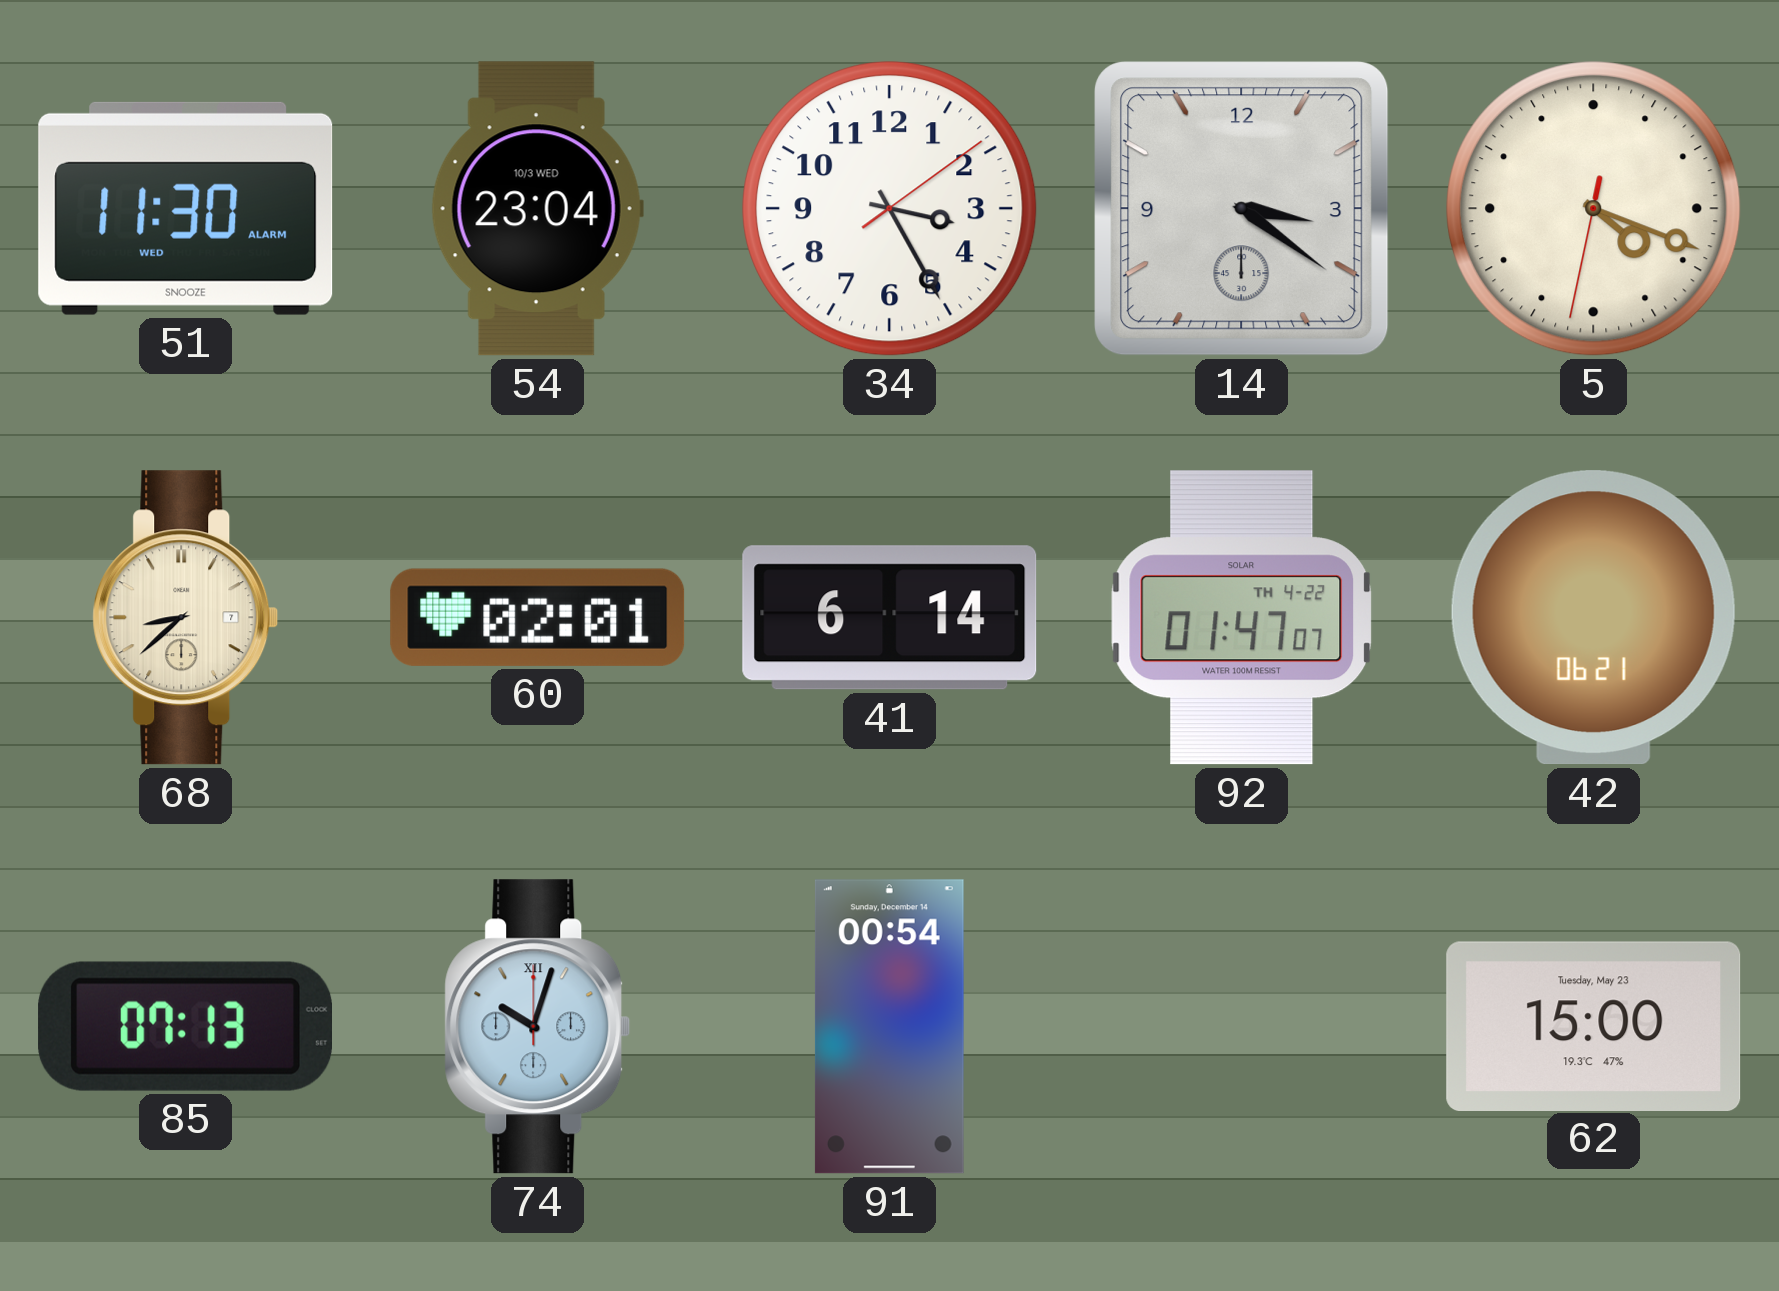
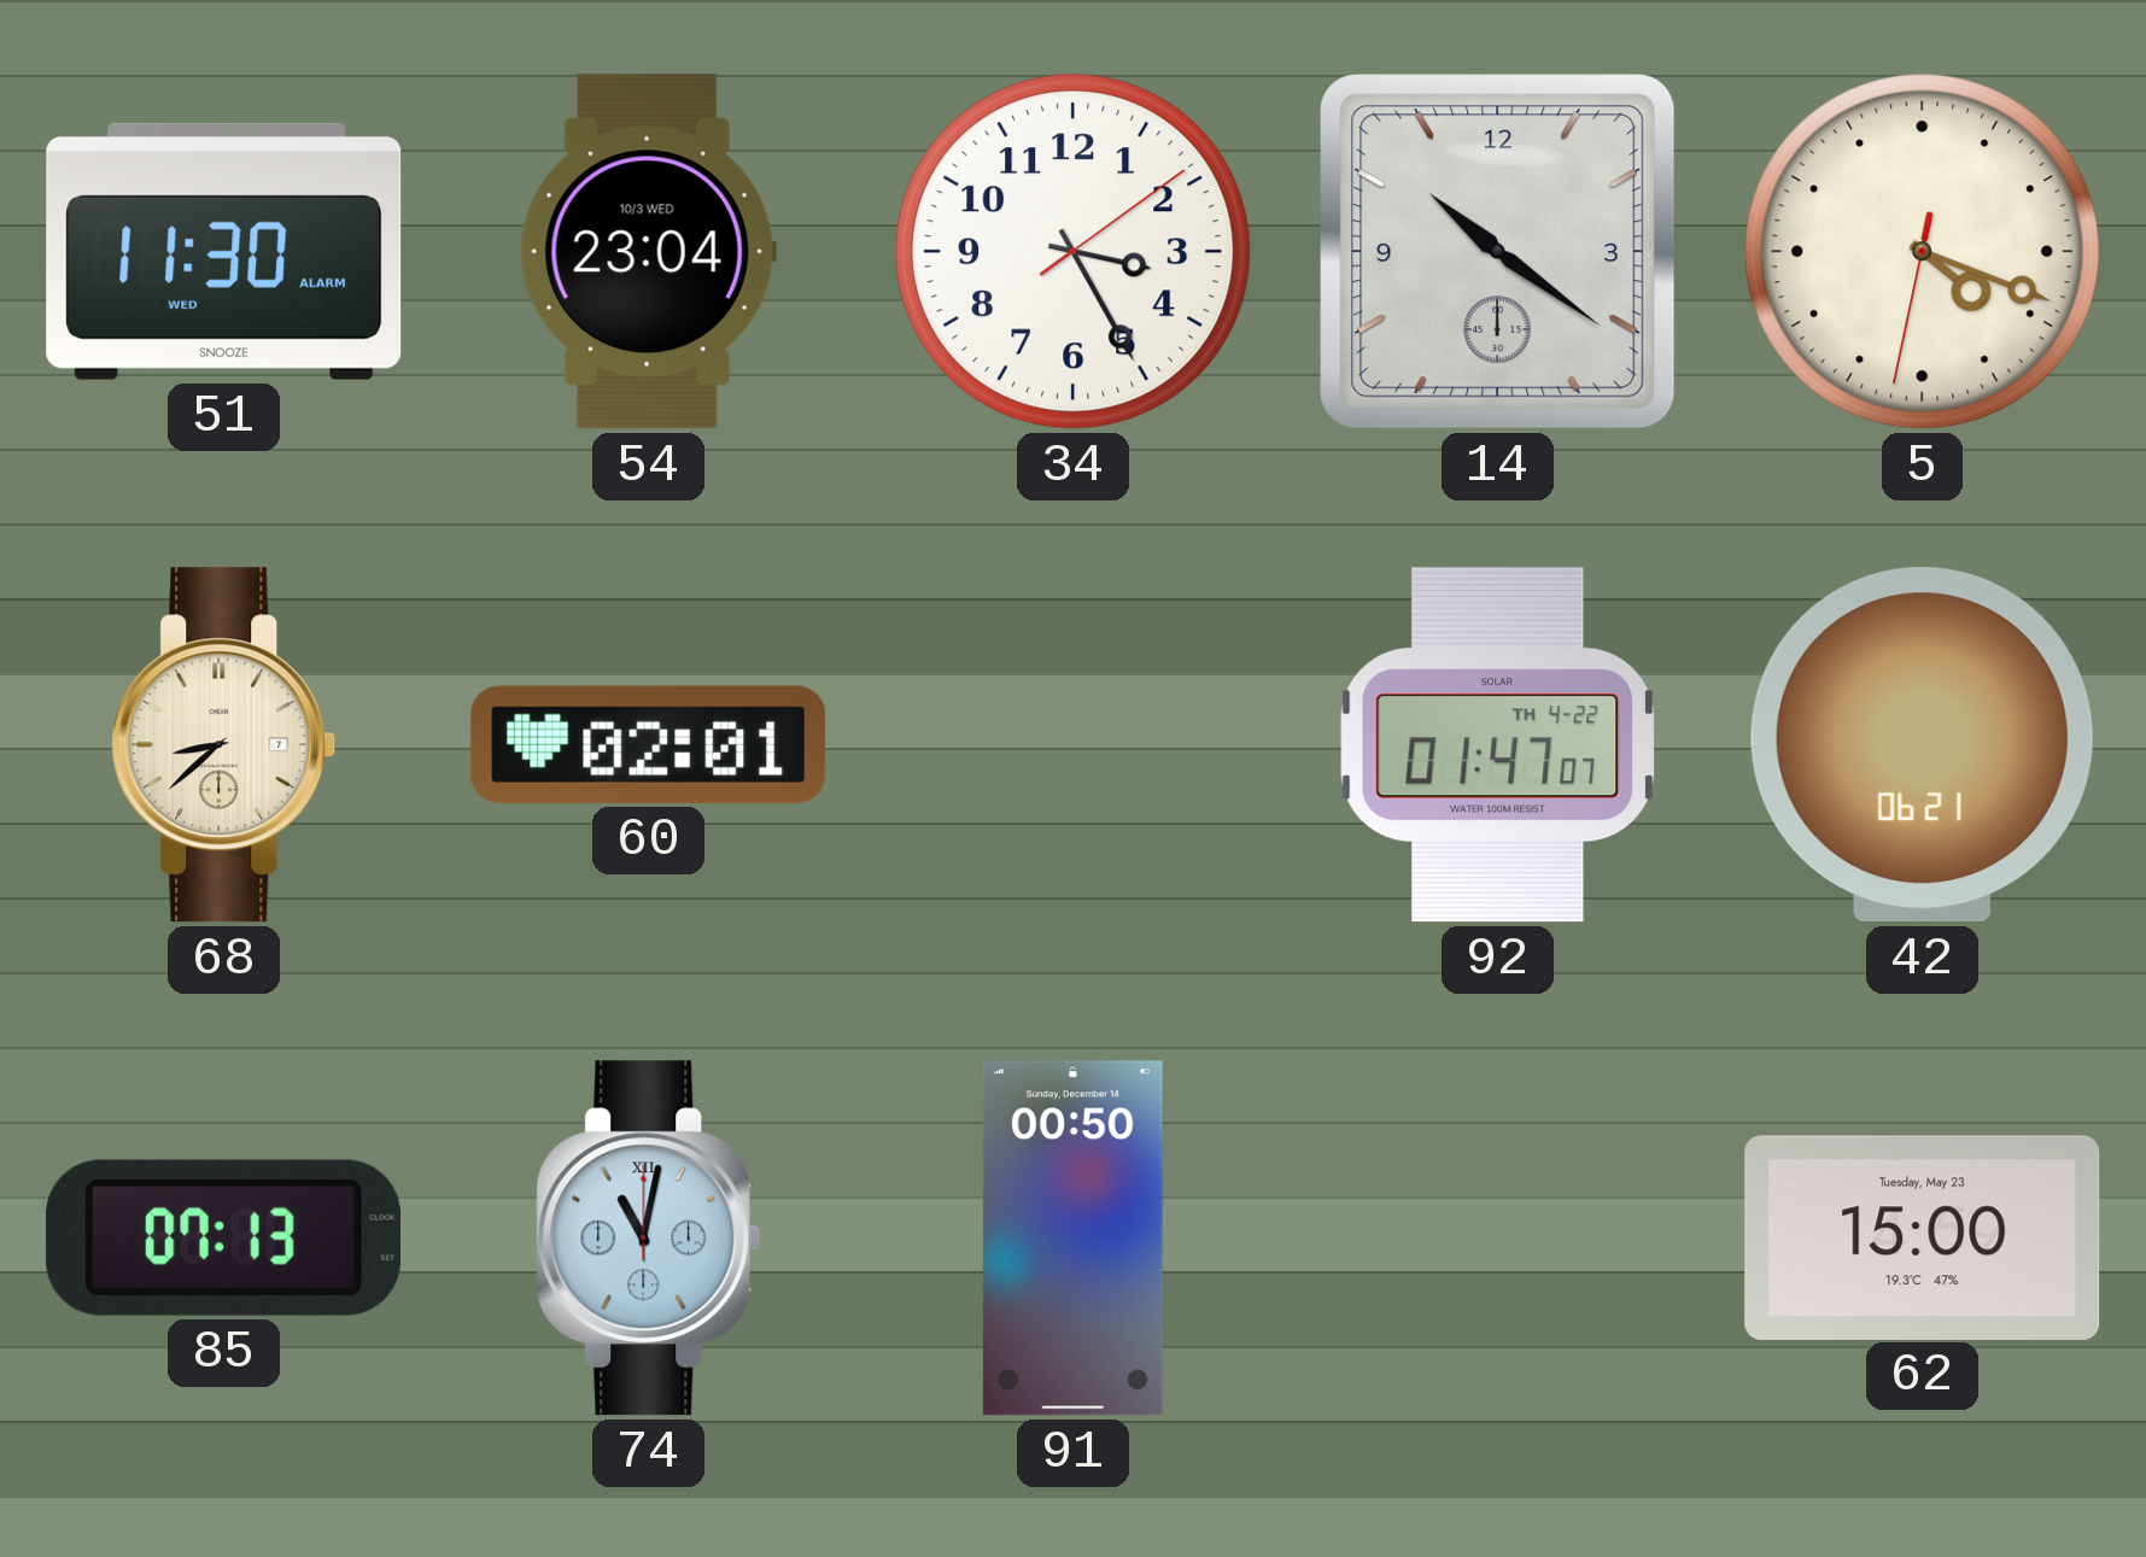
14: 3:21 -> 10:21
41: 6:14 -> none
74: 10:03 -> 11:02
91: 00:54 -> 00:50
